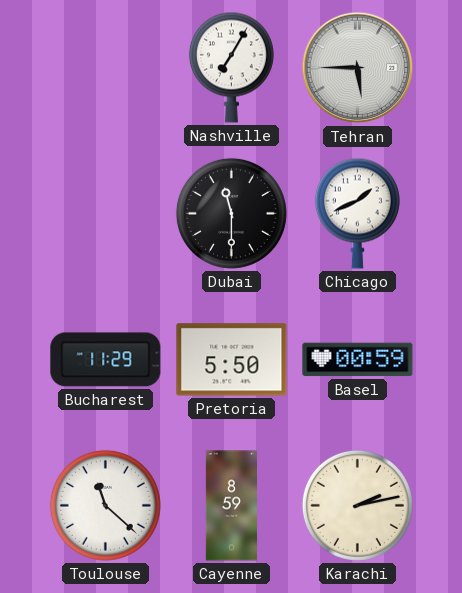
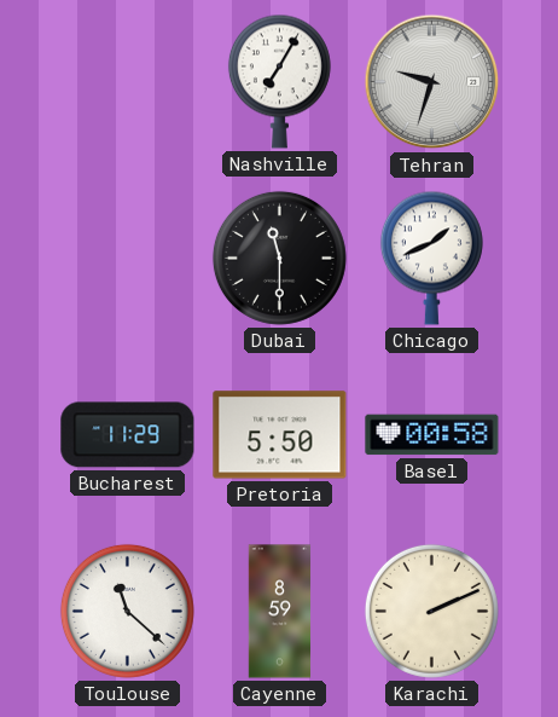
Tehran: 5:45 -> 9:33
Basel: 00:59 -> 00:58
Karachi: 2:13 -> 2:11
